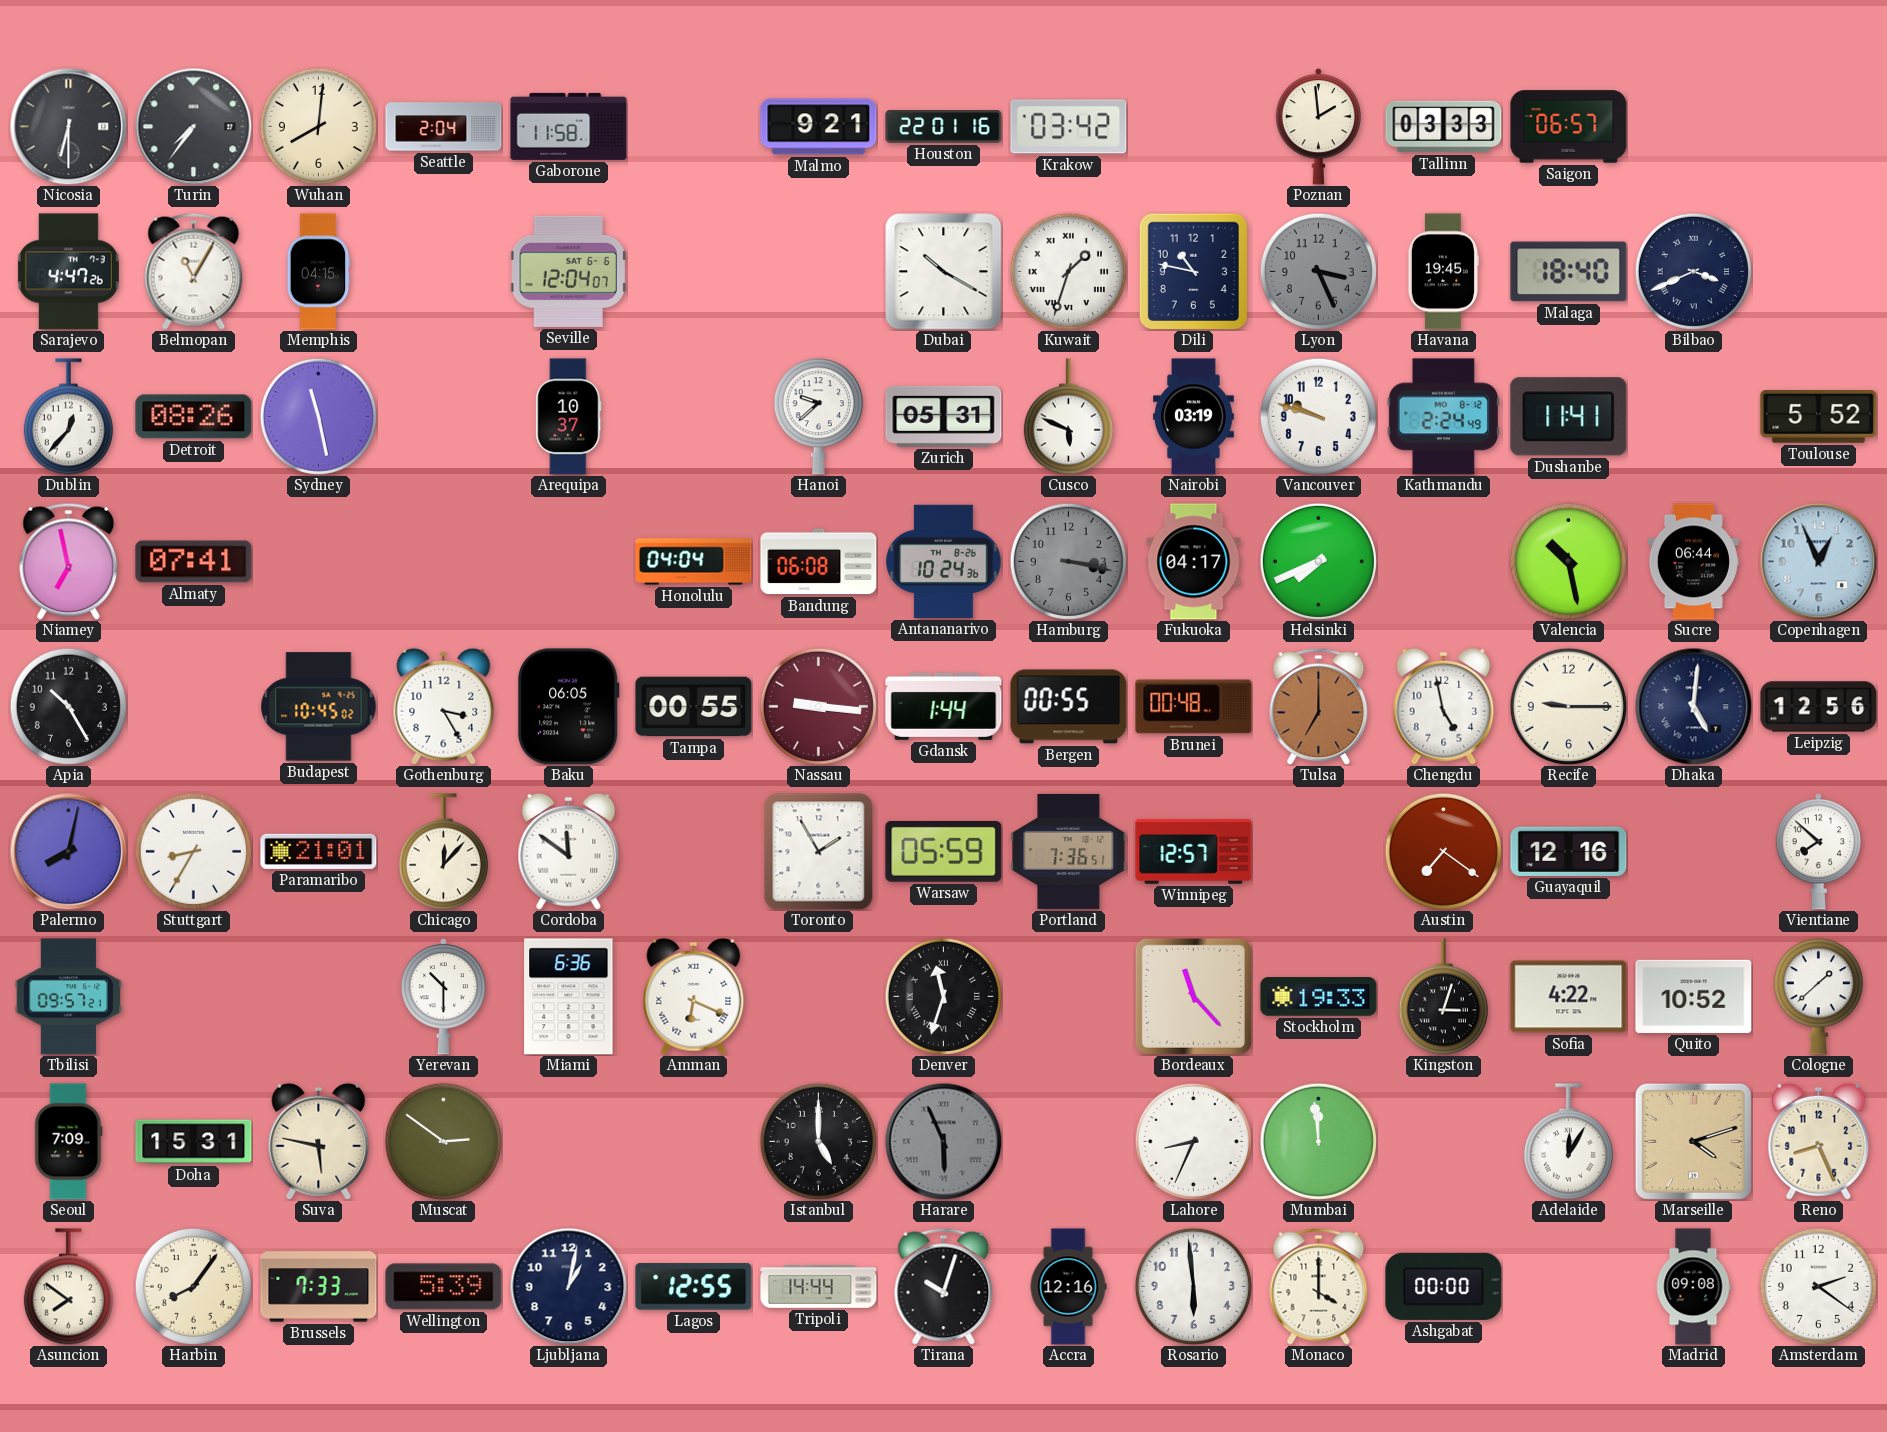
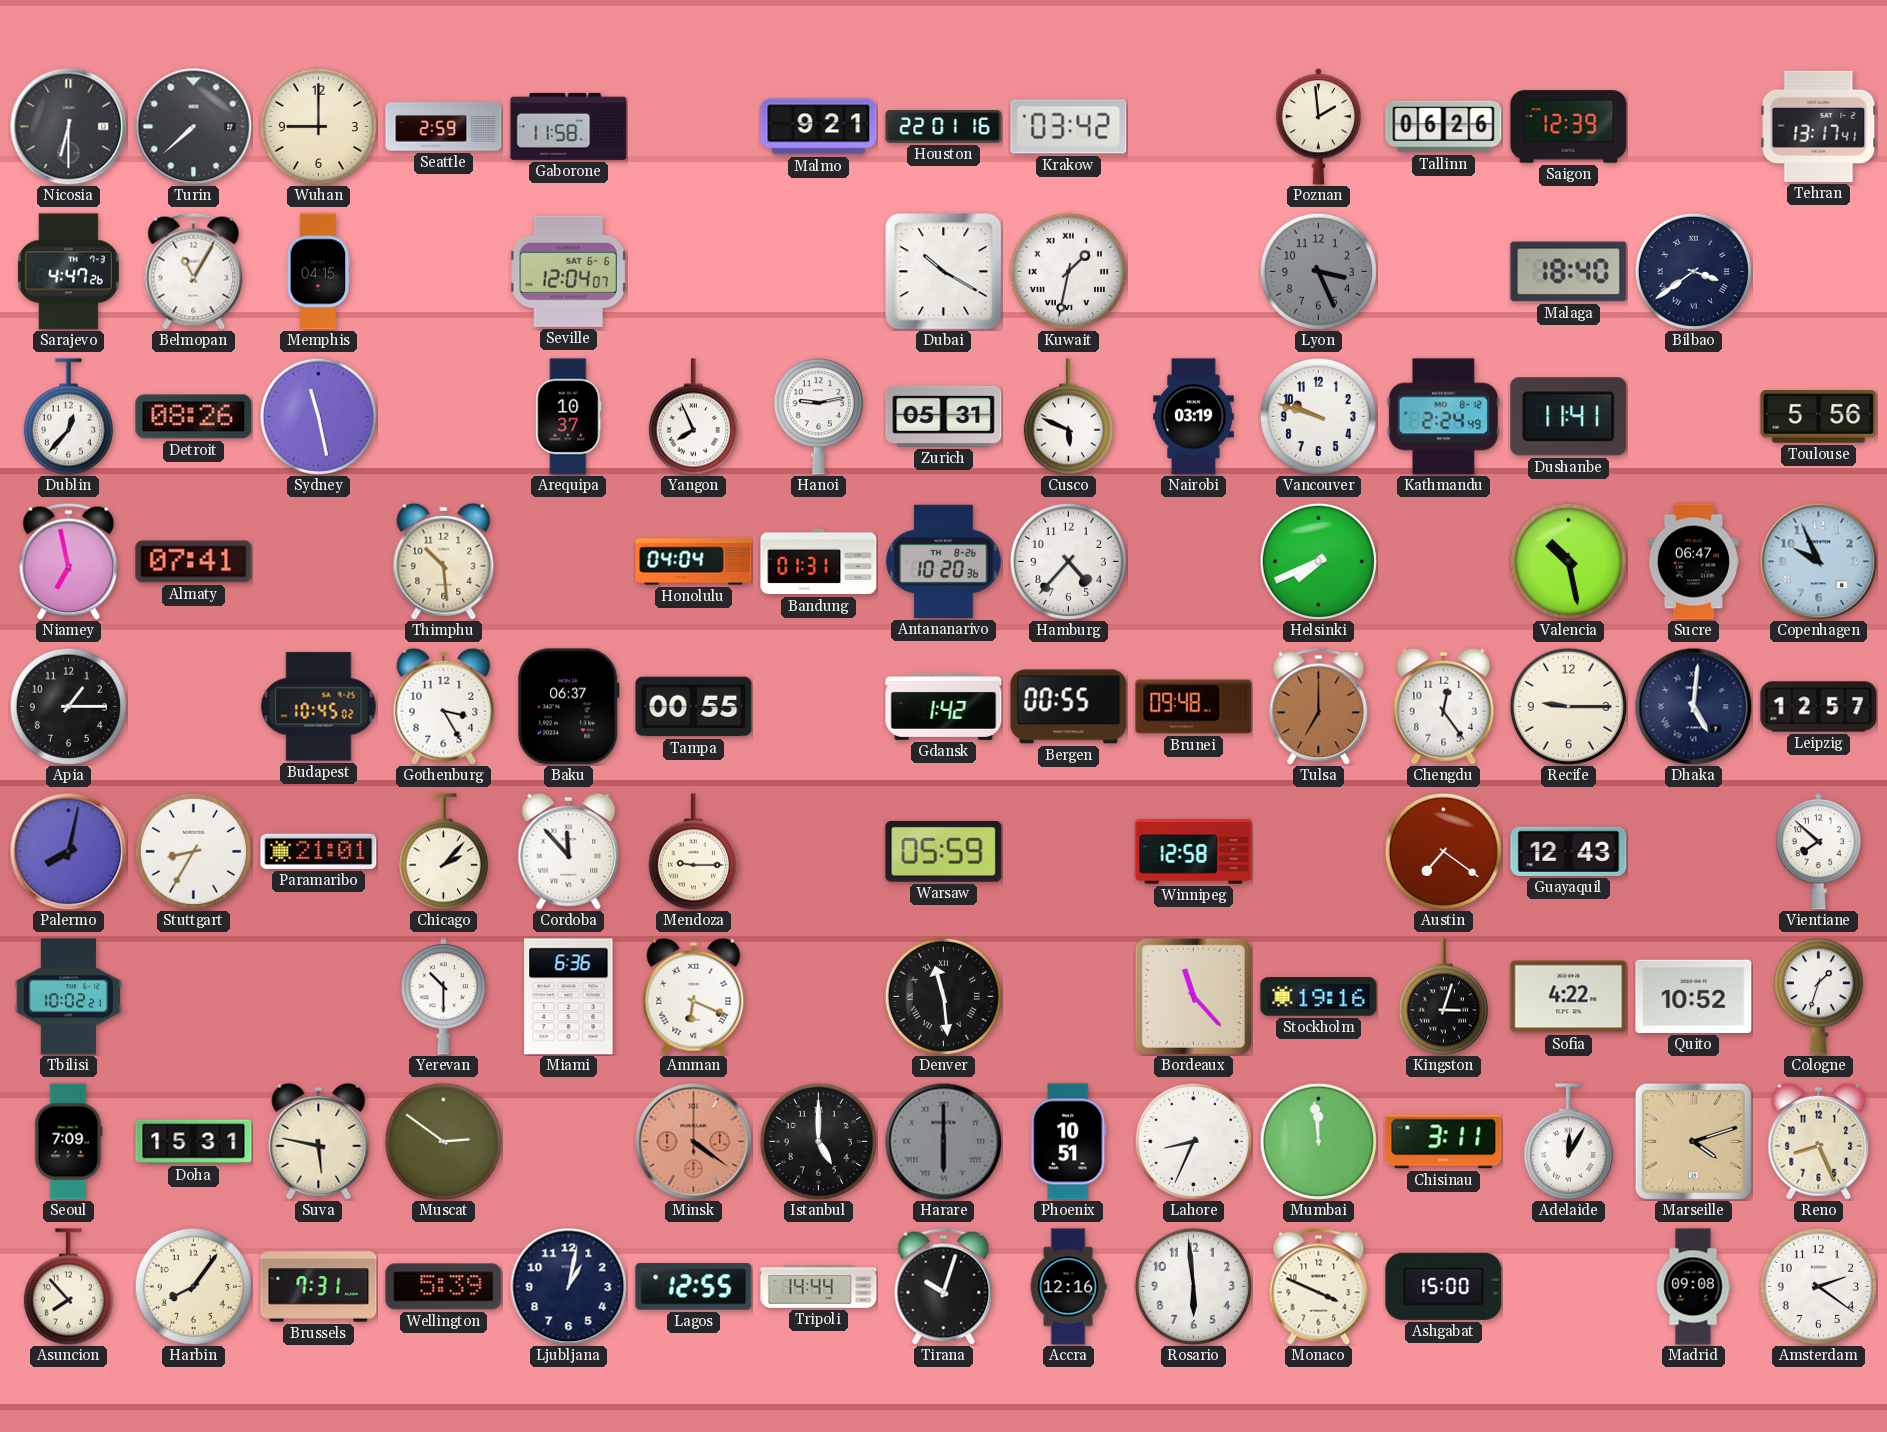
Turin: 7:36 -> 7:38
Wuhan: 8:01 -> 9:00
Seattle: 2:04 -> 2:59
Tallinn: 03:33 -> 06:26
Saigon: 06:57 -> 12:39
Tehran: none -> 13:17
Kuwait: 1:33 -> 1:32
Dili: 10:47 -> none
Havana: 19:45 -> none
Bilbao: 3:41 -> 3:39
Yangon: none -> 7:56
Hanoi: 9:38 -> 9:13
Toulouse: 5:52 -> 5:56
Thimphu: none -> 10:29
Bandung: 06:08 -> 01:31
Antananarivo: 10:24 -> 10:20
Hamburg: 3:17 -> 4:37
Hamburg dial: grey -> white
Fukuoka: 04:17 -> none
Sucre: 06:44 -> 06:47
Copenhagen: 12:56 -> 9:56
Apia: 10:25 -> 1:15
Baku: 06:05 -> 06:37
Nassau: 9:16 -> none
Gdansk: 1:44 -> 1:42
Brunei: 00:48 -> 09:48
Chengdu: 4:58 -> 12:24
Leipzig: 12:56 -> 12:57
Chicago: 12:07 -> 2:07
Cordoba: 11:51 -> 11:53
Mendoza: none -> 9:15
Toronto: 1:55 -> none
Portland: 7:36 -> none
Winnipeg: 12:57 -> 12:58
Guayaquil: 12:16 -> 12:43
Tbilisi: 09:57 -> 10:02
Denver: 11:33 -> 11:29
Stockholm: 19:33 -> 19:16
Cologne: 1:38 -> 1:33
Minsk: none -> 4:21
Harare: 5:56 -> 6:00
Phoenix: none -> 10:51
Chisinau: none -> 3:11
Asuncion: 7:51 -> 7:53
Brussels: 7:33 -> 7:31
Monaco: 4:00 -> 3:49
Ashgabat: 00:00 -> 15:00
